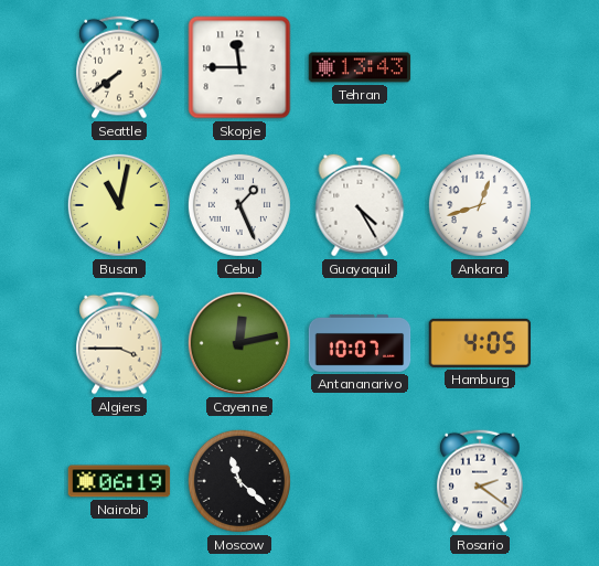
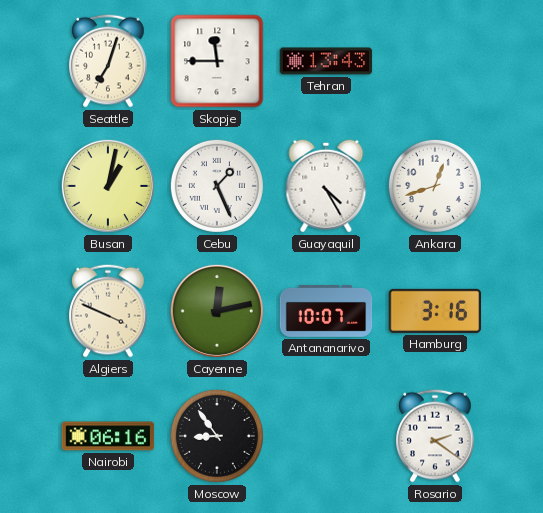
Seattle: 7:39 -> 7:03
Busan: 11:02 -> 1:02
Algiers: 3:45 -> 3:49
Hamburg: 4:05 -> 3:16
Nairobi: 06:19 -> 06:16
Moscow: 11:22 -> 8:54
